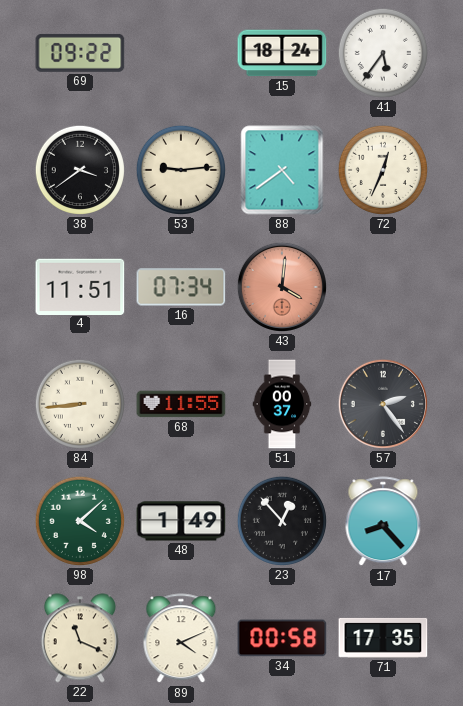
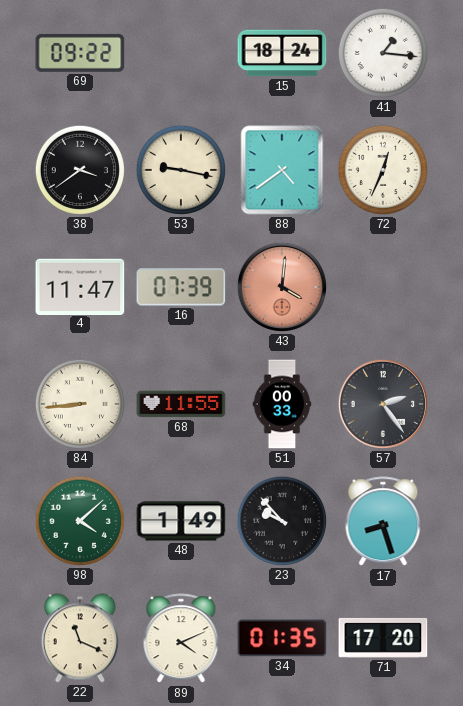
41: 5:36 -> 1:16
53: 9:14 -> 9:17
4: 11:51 -> 11:47
16: 07:34 -> 07:39
51: 00:37 -> 00:33
23: 12:53 -> 9:53
17: 8:23 -> 8:27
34: 00:58 -> 01:35
71: 17:35 -> 17:20
